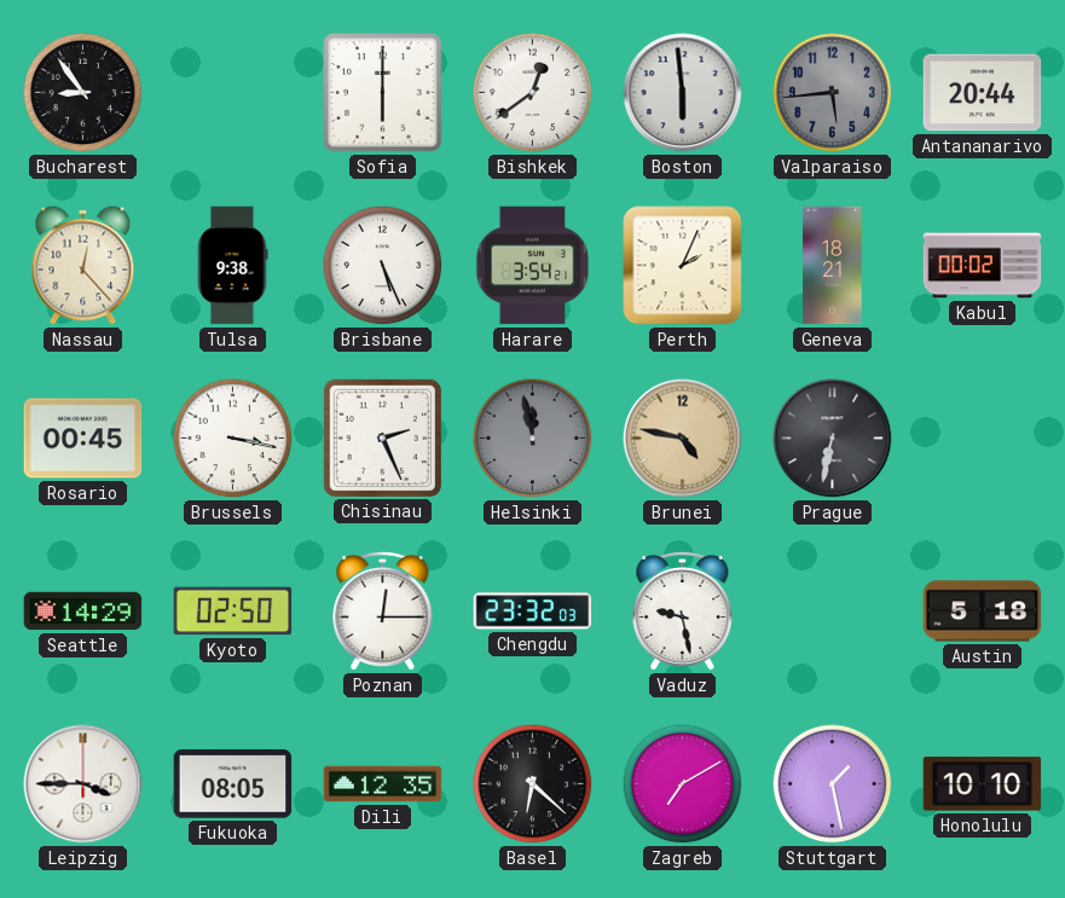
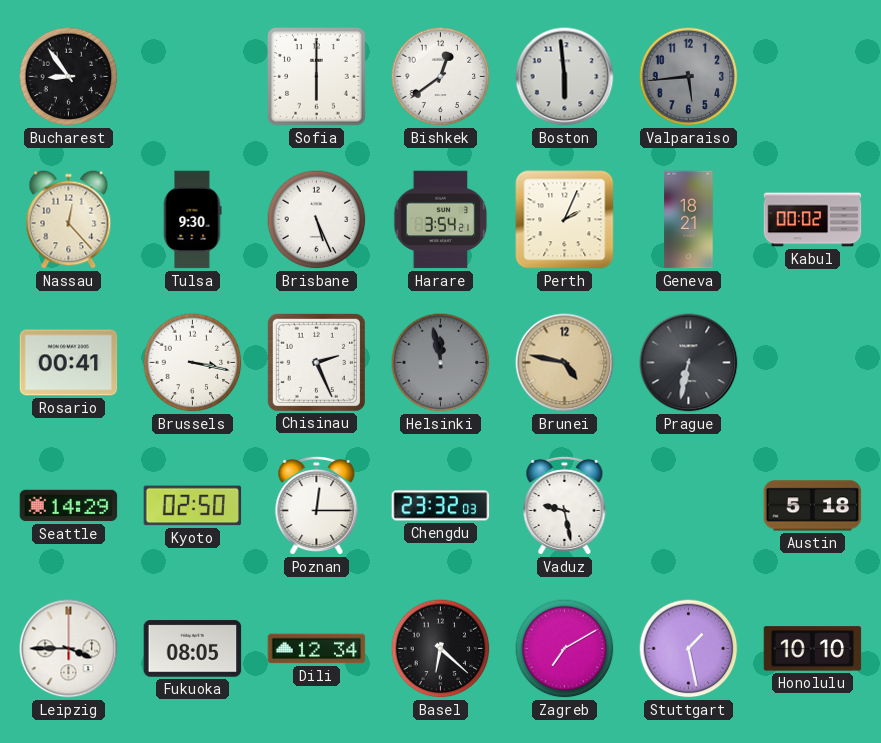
Antananarivo: 20:44 -> none
Tulsa: 9:38 -> 9:30
Rosario: 00:45 -> 00:41
Dili: 12:35 -> 12:34
